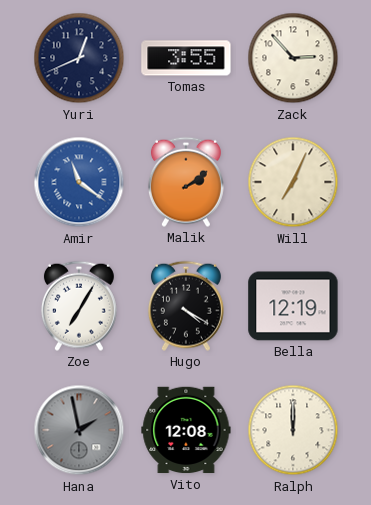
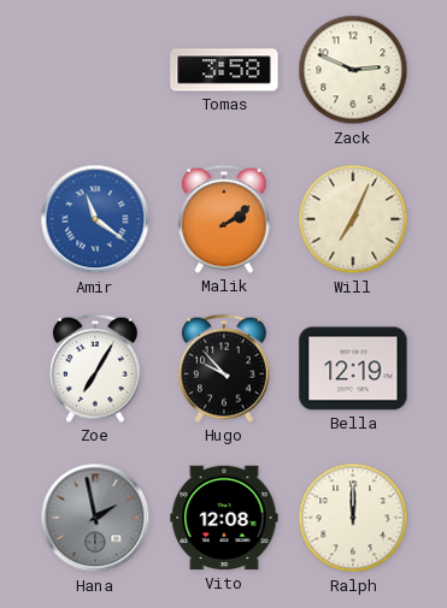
Yuri: 12:41 -> none
Tomas: 3:55 -> 3:58
Zack: 2:53 -> 2:49
Hugo: 4:20 -> 9:53
